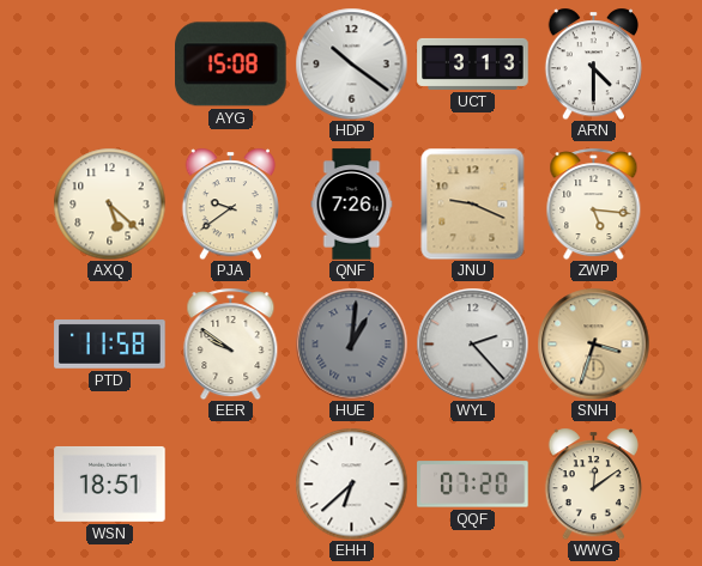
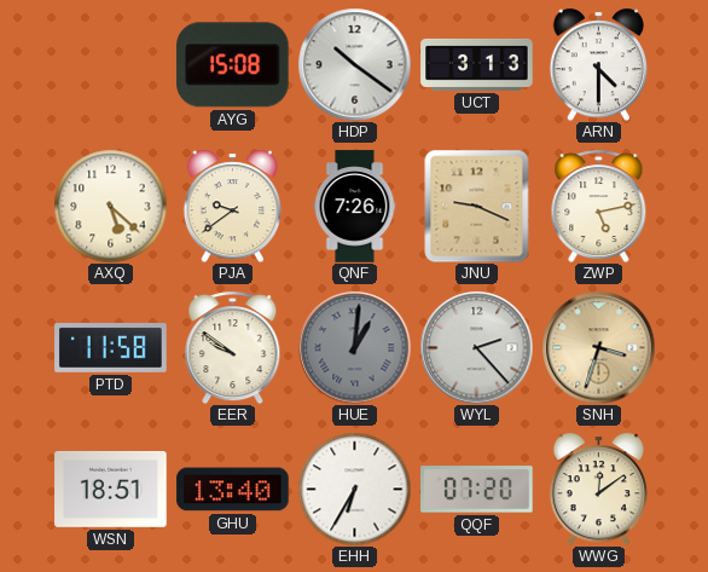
ZWP: 5:16 -> 5:13
GHU: none -> 13:40
EHH: 6:38 -> 6:35
